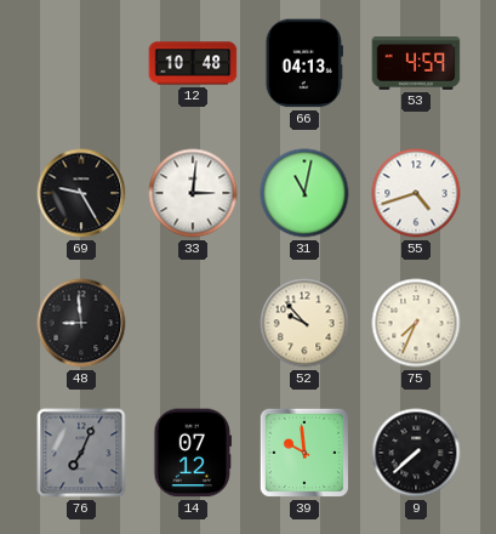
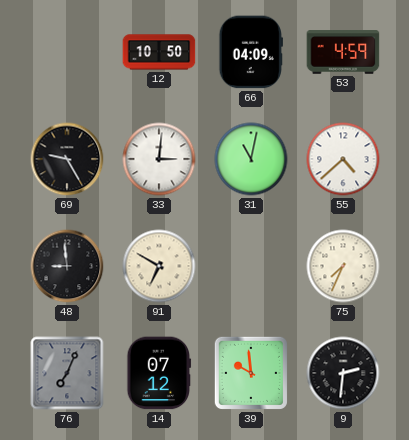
12: 10:48 -> 10:50
66: 04:13 -> 04:09
55: 4:42 -> 4:38
91: none -> 6:50
52: 9:53 -> none
9: 7:38 -> 2:31
